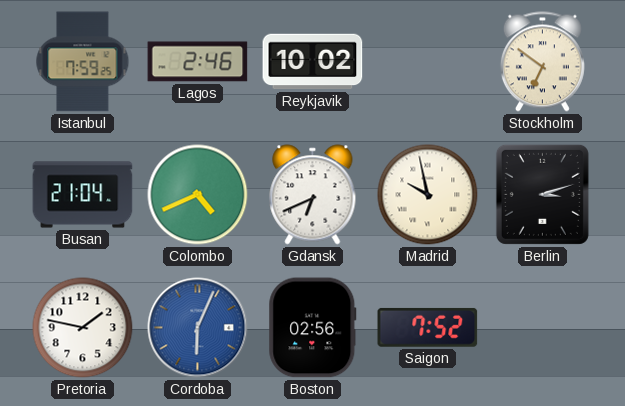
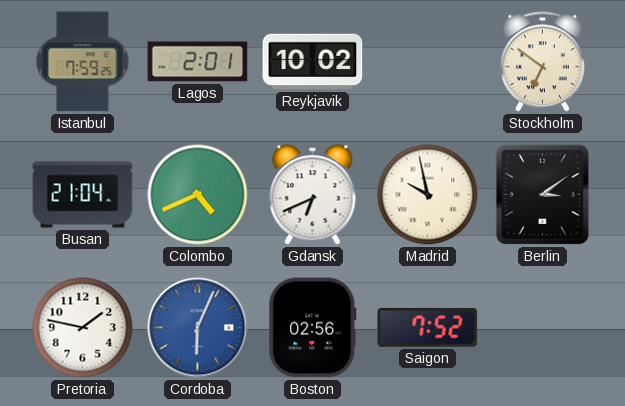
Lagos: 2:46 -> 2:01
Berlin: 3:12 -> 3:09
